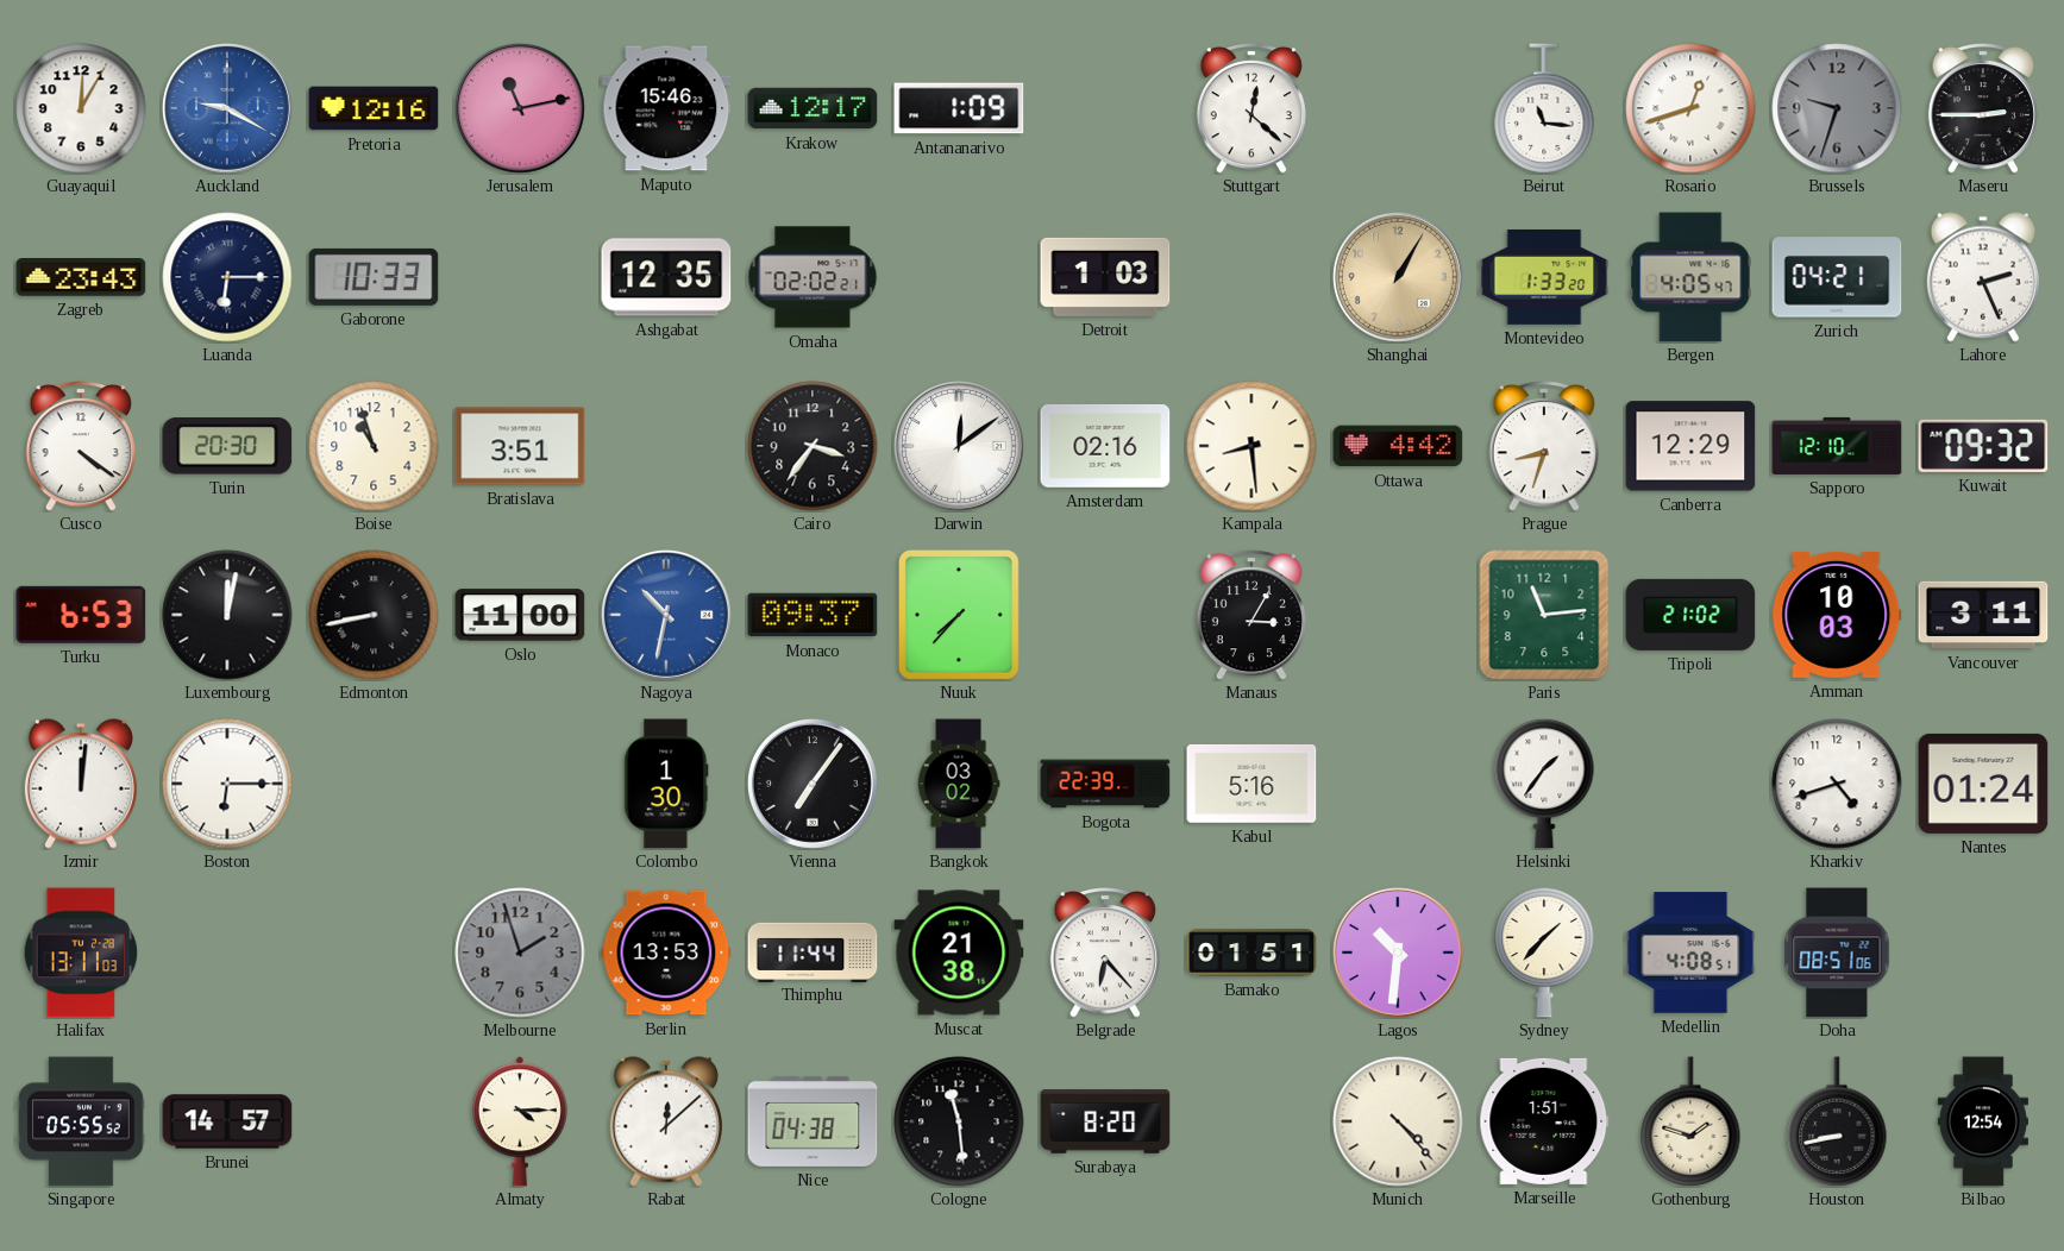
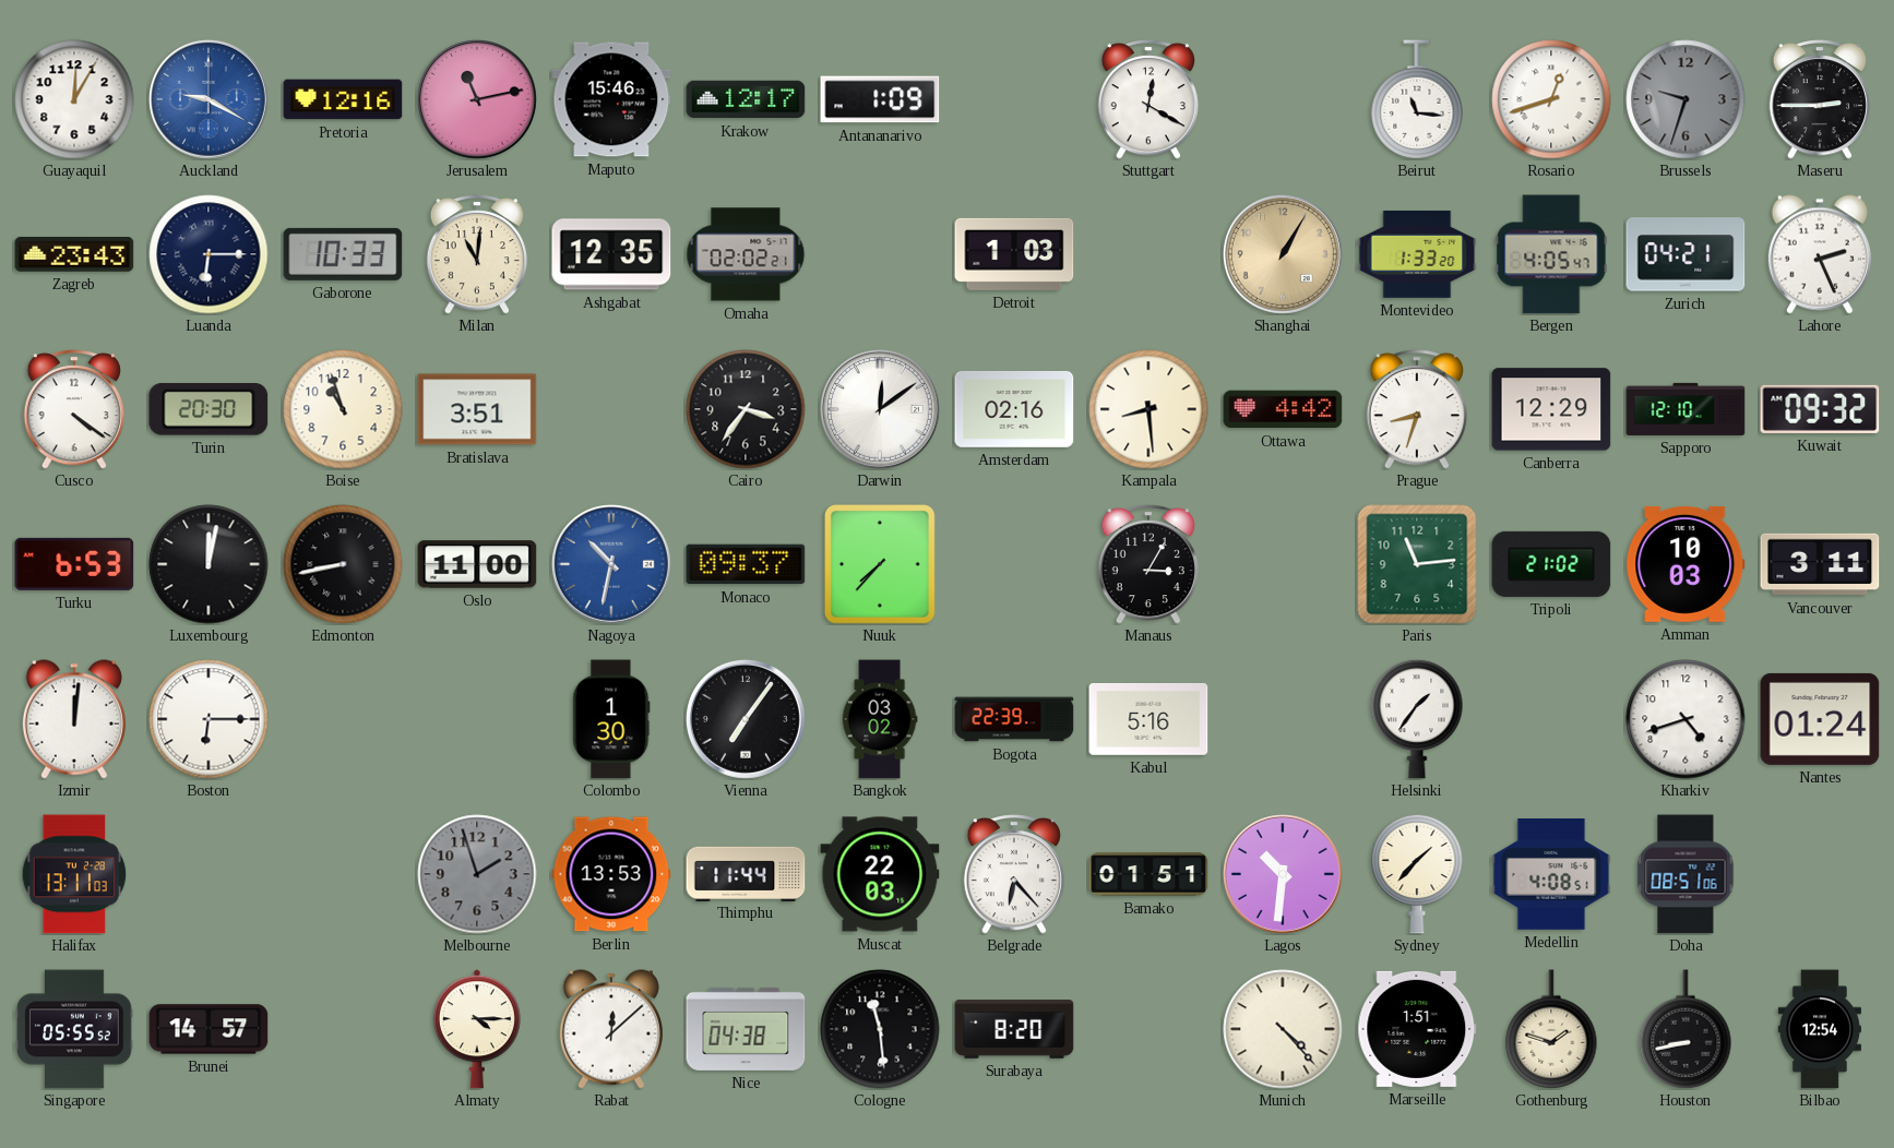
Stuttgart: 12:22 -> 12:20
Milan: none -> 11:01
Muscat: 21:38 -> 22:03
